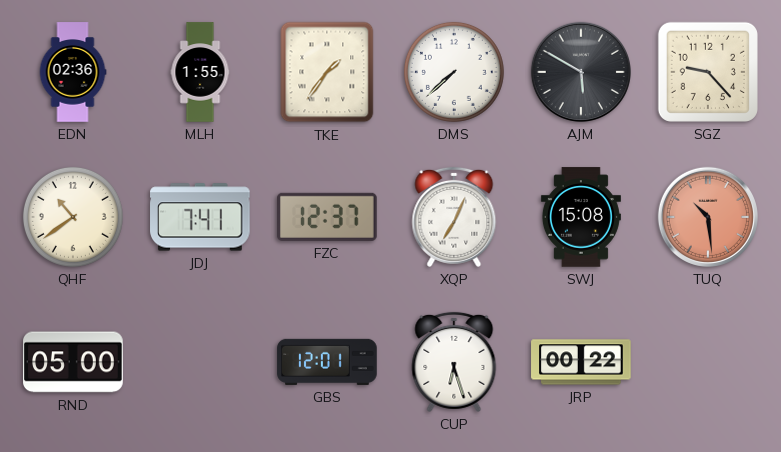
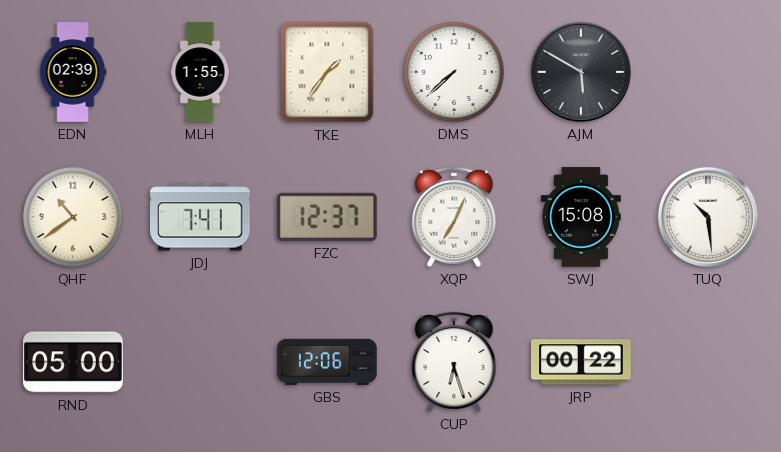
EDN: 02:36 -> 02:39
SGZ: 9:23 -> none
TUQ dial: salmon -> white
GBS: 12:01 -> 12:06
